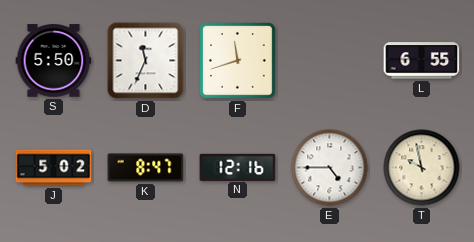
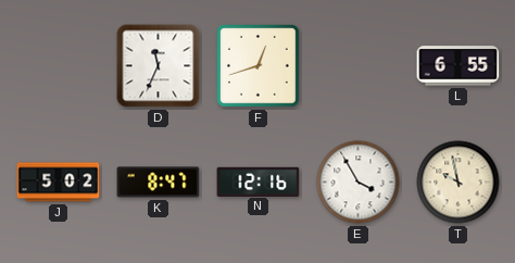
S: 5:50 -> none
F: 11:42 -> 12:42
E: 4:45 -> 3:55
